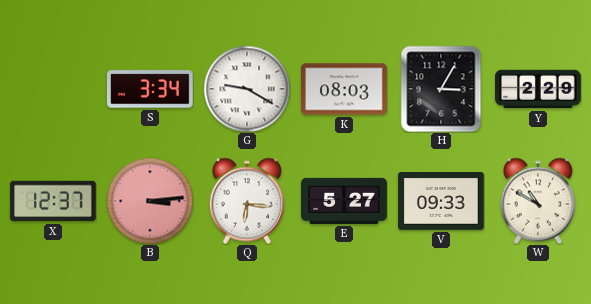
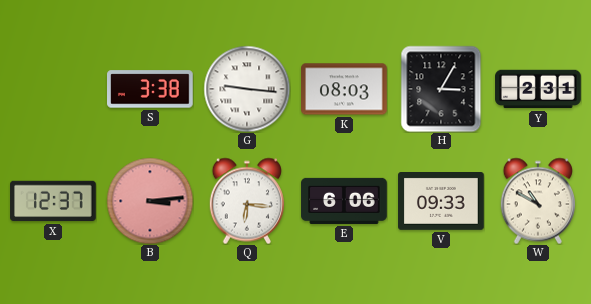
S: 3:34 -> 3:38
G: 9:20 -> 9:16
Y: 2:29 -> 2:31
E: 5:27 -> 6:06
